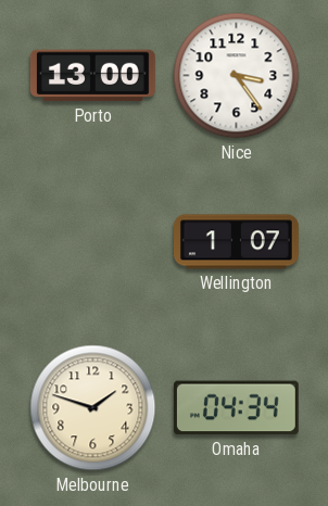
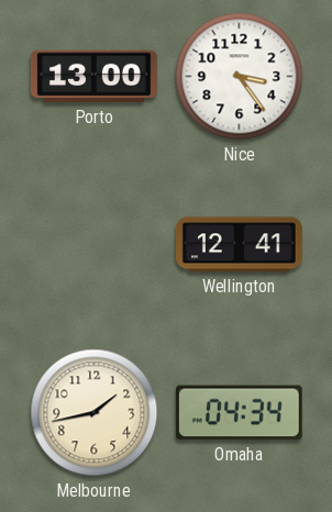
Wellington: 1:07 -> 12:41
Melbourne: 1:48 -> 1:43
